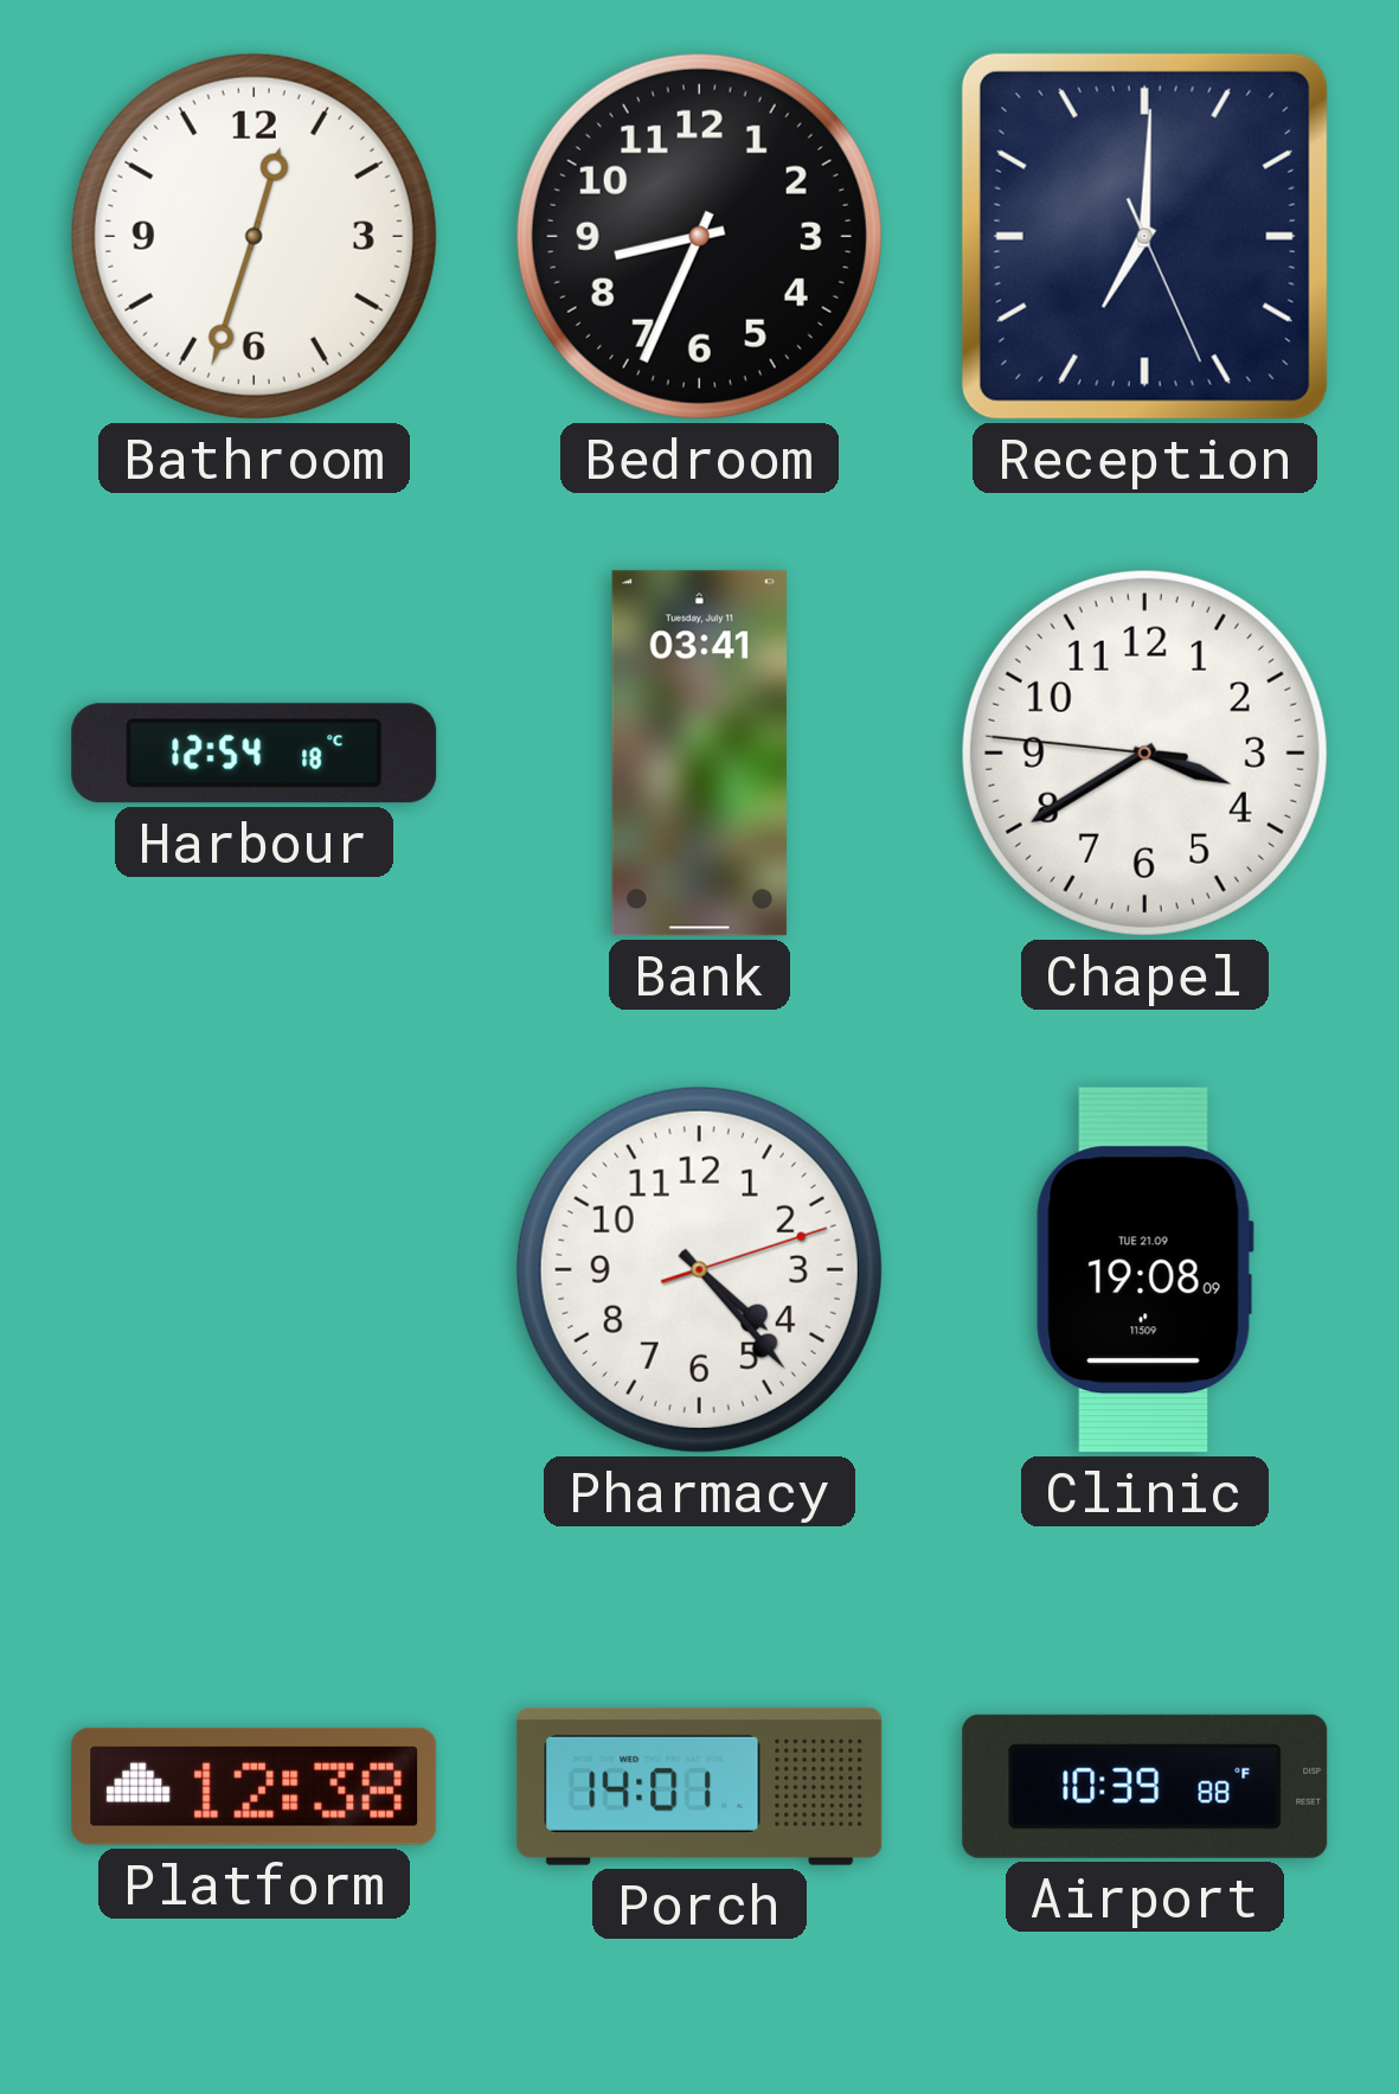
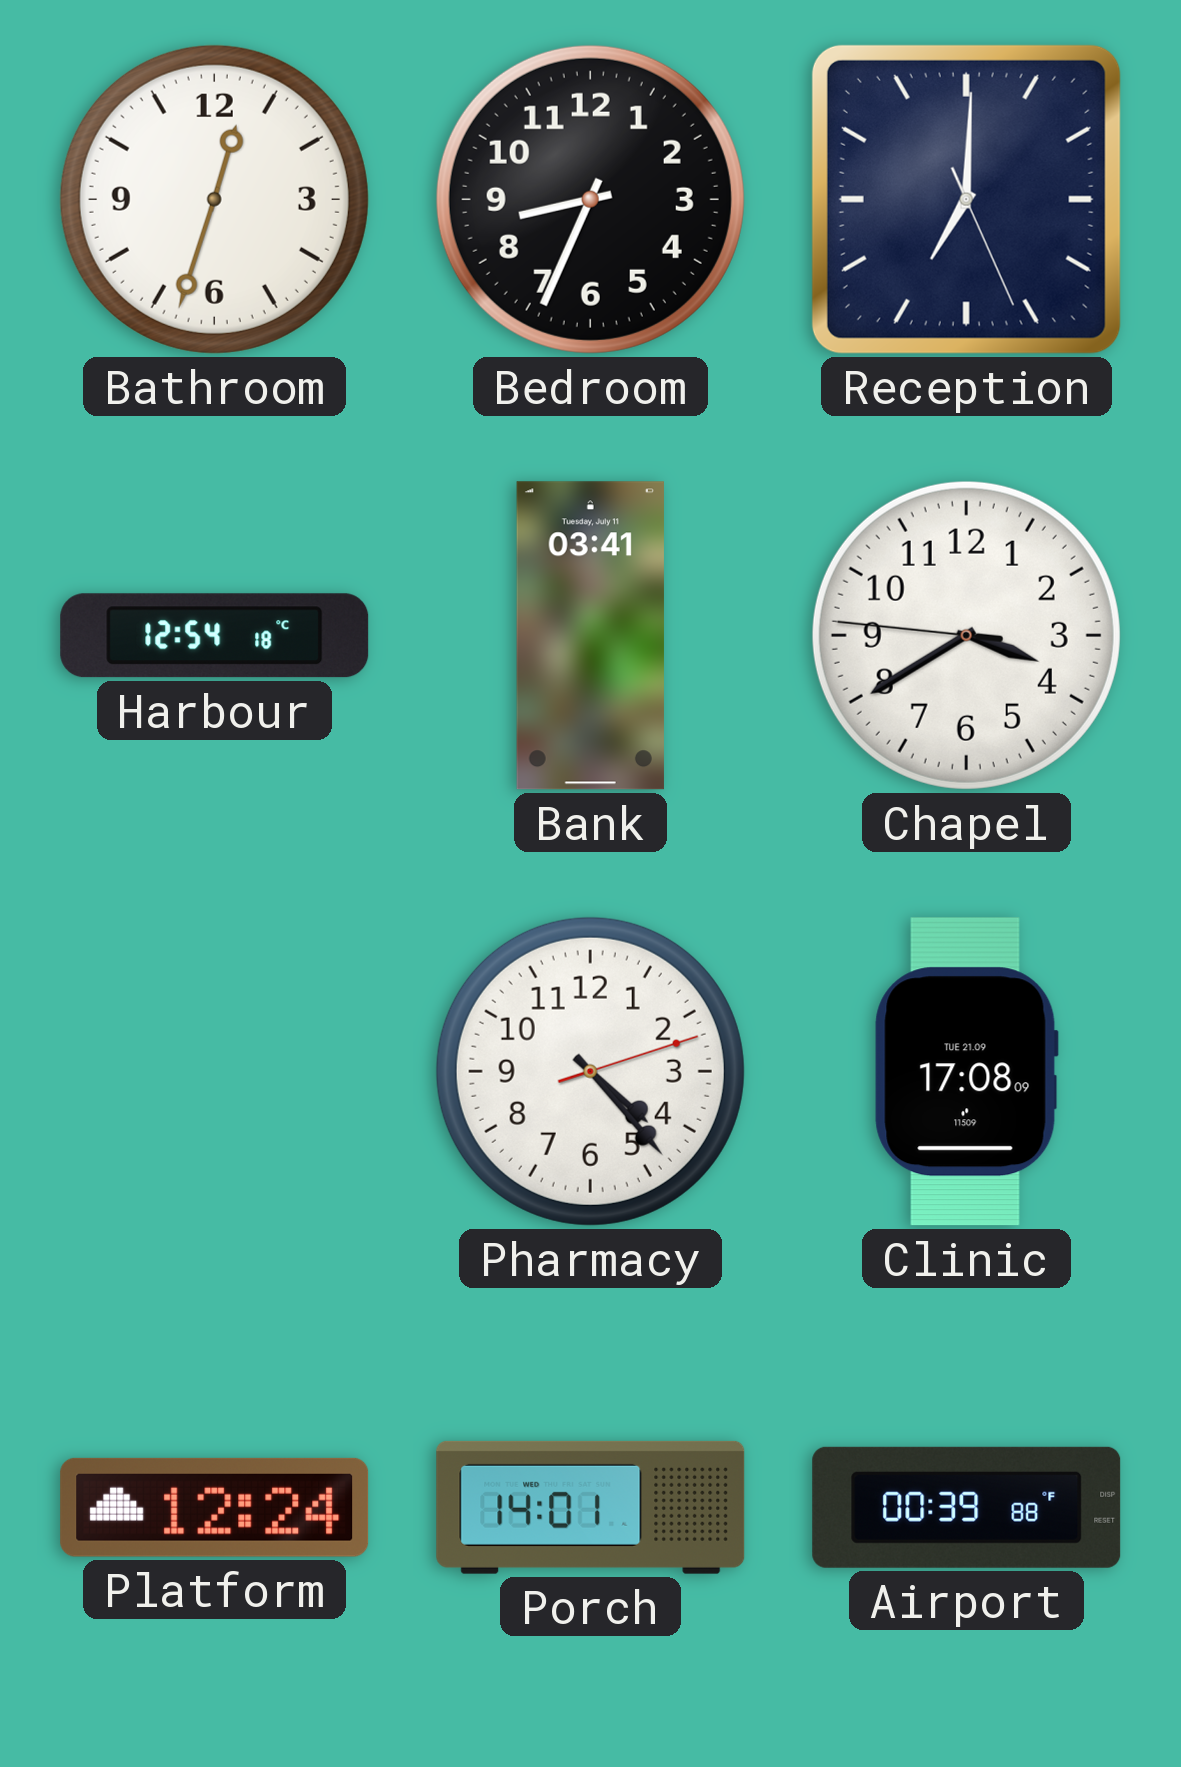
Clinic: 19:08 -> 17:08
Platform: 12:38 -> 12:24
Airport: 10:39 -> 00:39
